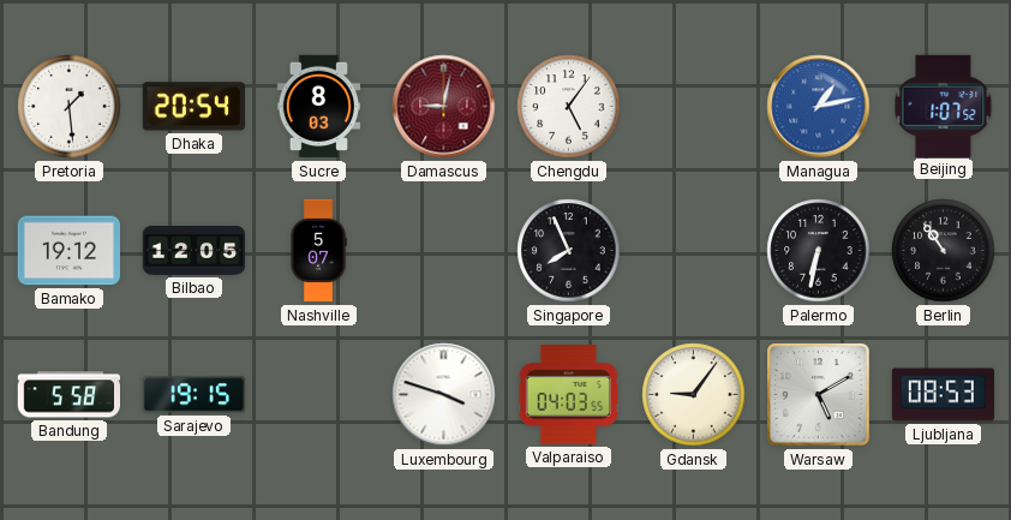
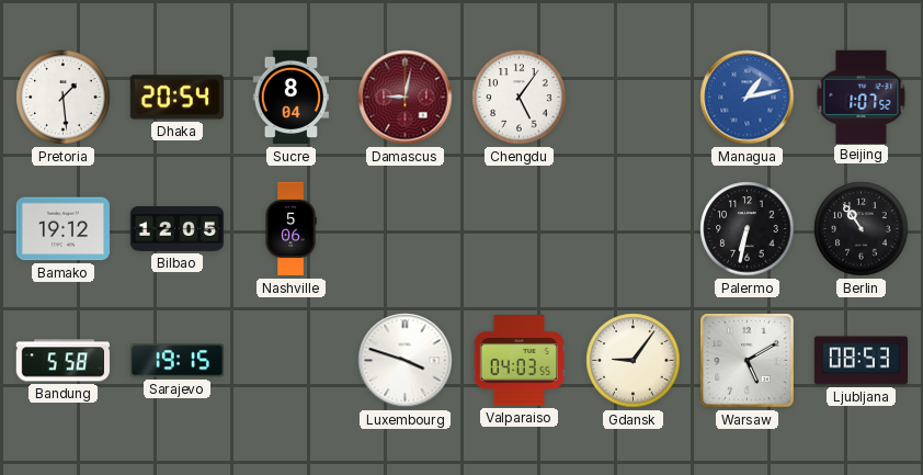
Sucre: 8:03 -> 8:04
Nashville: 5:07 -> 5:06
Singapore: 7:56 -> none
